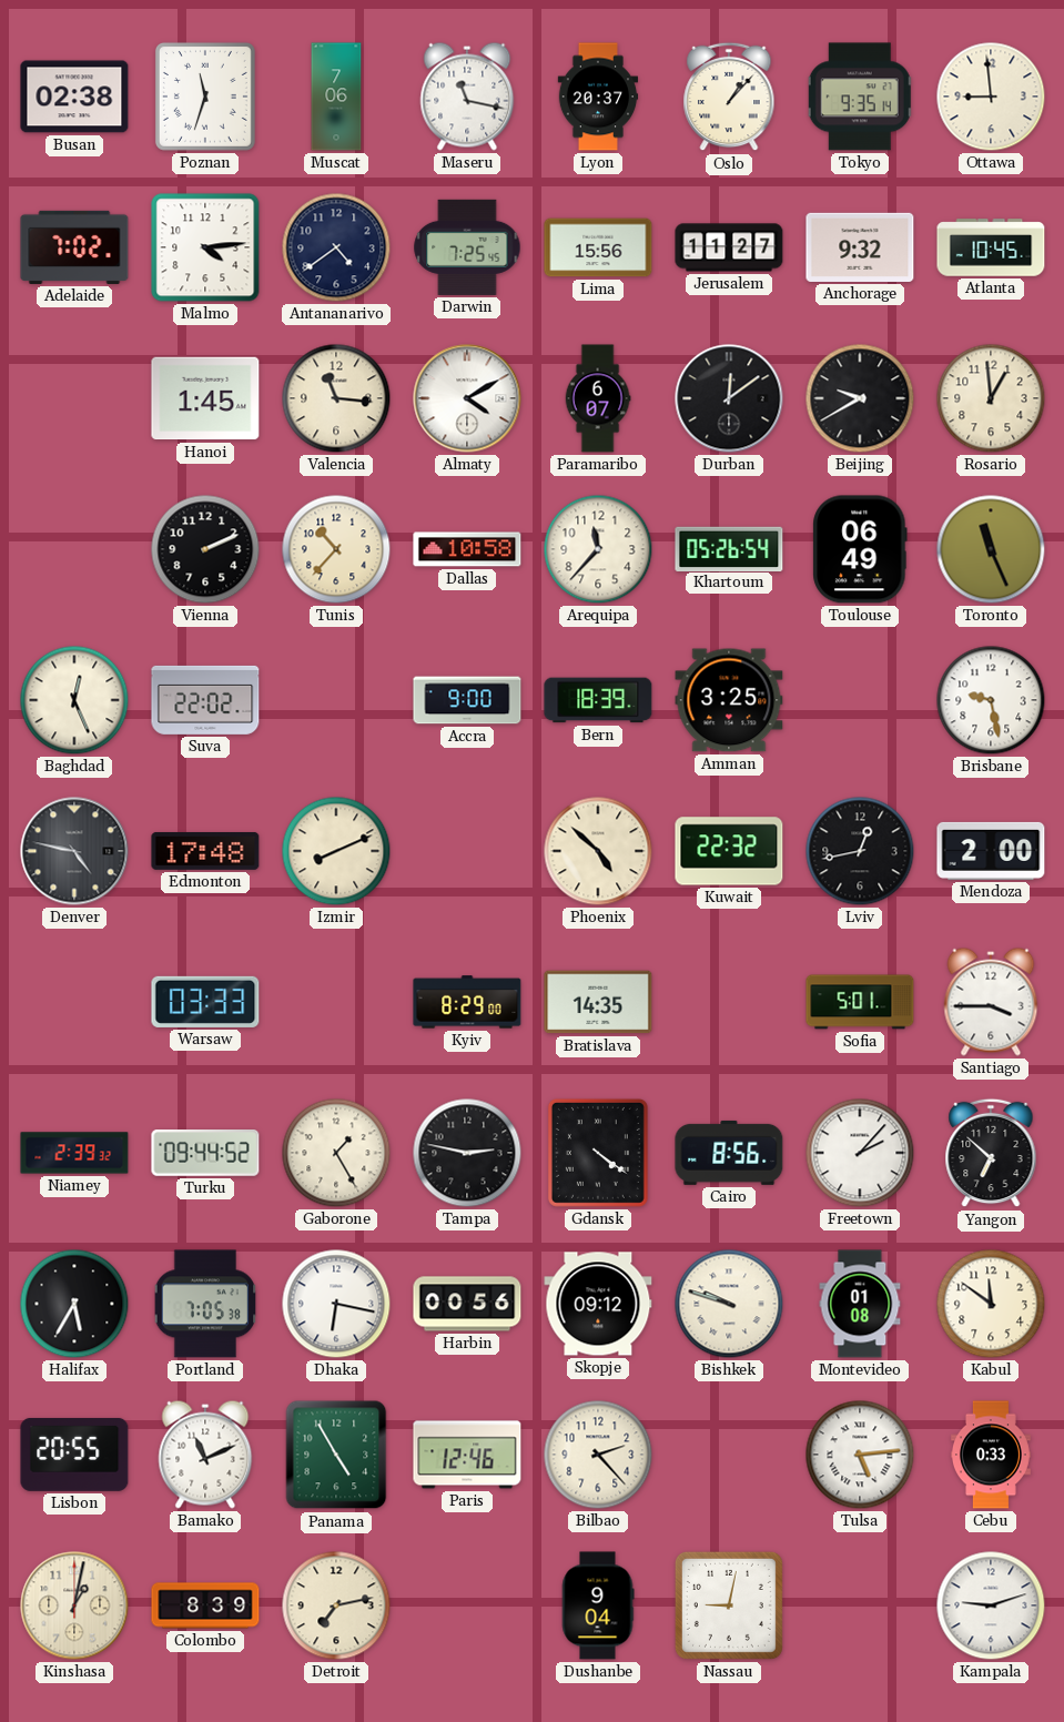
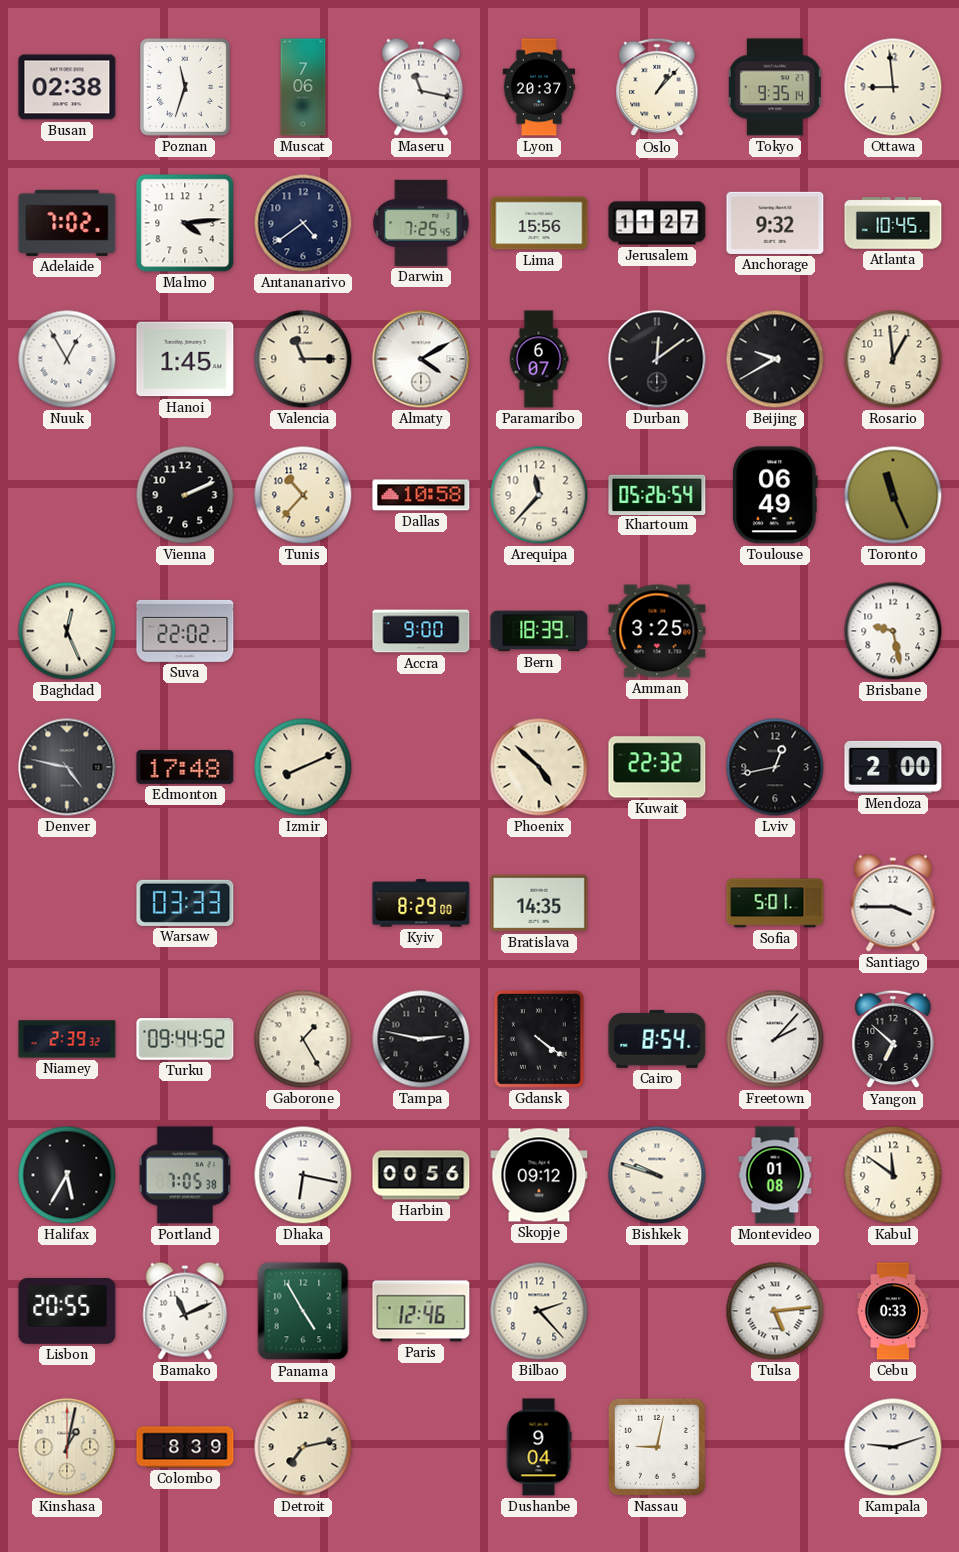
Nuuk: none -> 12:55
Valencia: 11:16 -> 11:15
Cairo: 8:56 -> 8:54
